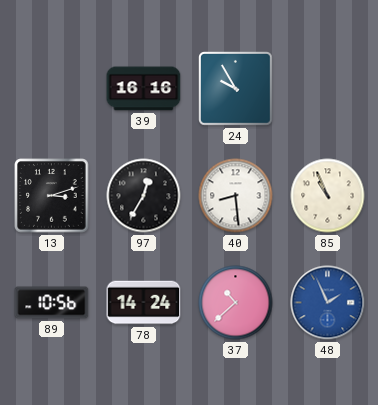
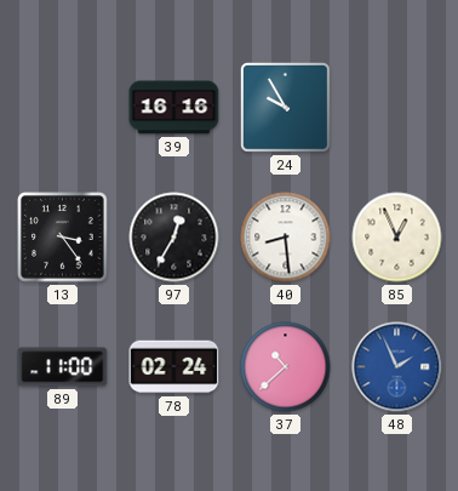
13: 3:12 -> 3:24
85: 10:56 -> 12:56
89: 10:56 -> 11:00
78: 14:24 -> 02:24
